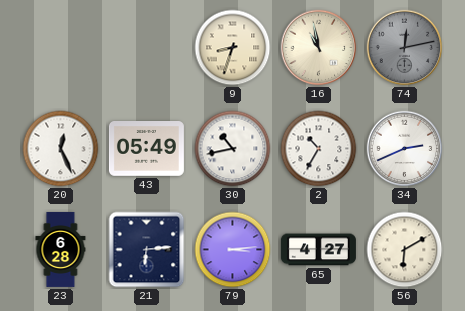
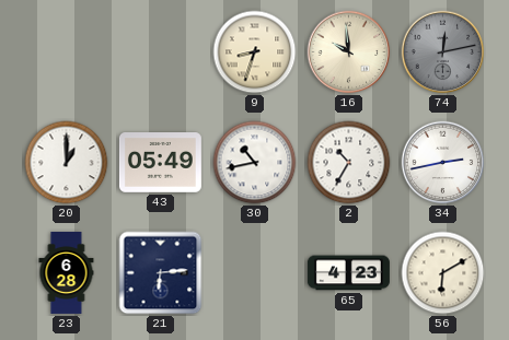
16: 10:58 -> 9:59
20: 12:26 -> 1:00
34: 2:41 -> 2:43
79: 3:14 -> none
65: 4:27 -> 4:23
